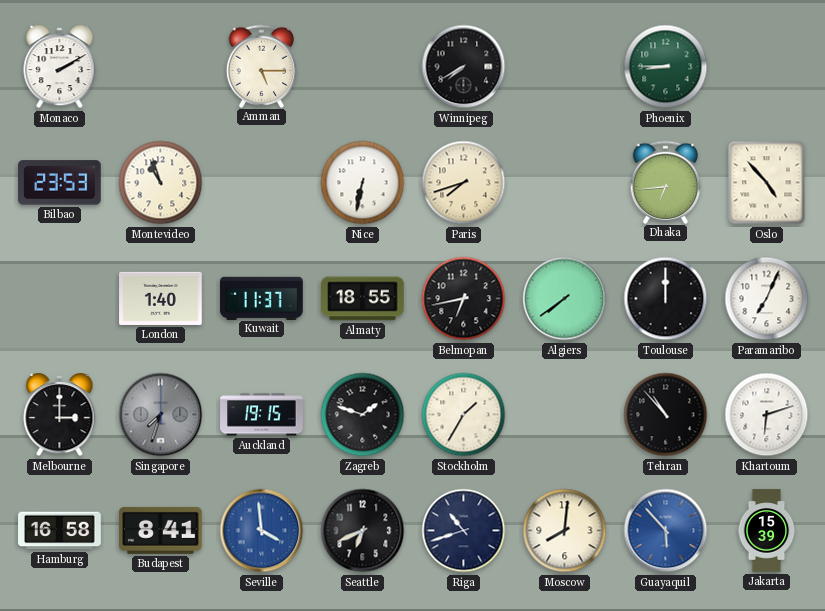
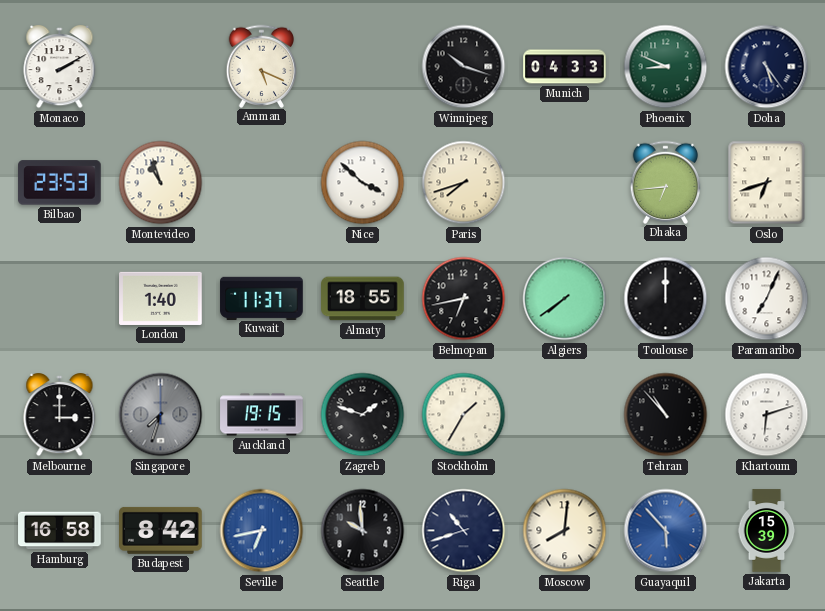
Amman: 5:15 -> 5:19
Winnipeg: 7:40 -> 10:18
Munich: none -> 04:33
Phoenix: 8:45 -> 8:49
Doha: none -> 5:24
Nice: 6:32 -> 3:52
Oslo: 4:53 -> 6:42
Budapest: 8:41 -> 8:42
Seville: 3:59 -> 6:43
Seattle: 6:41 -> 9:59
